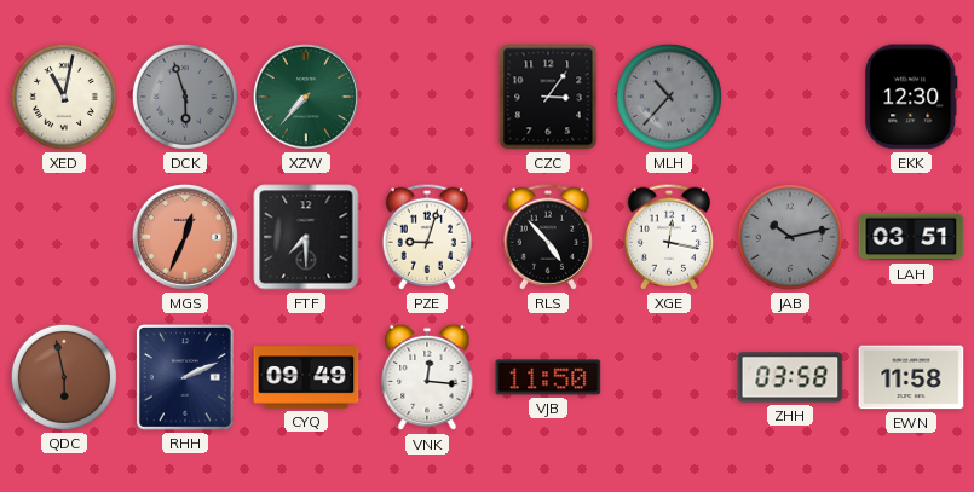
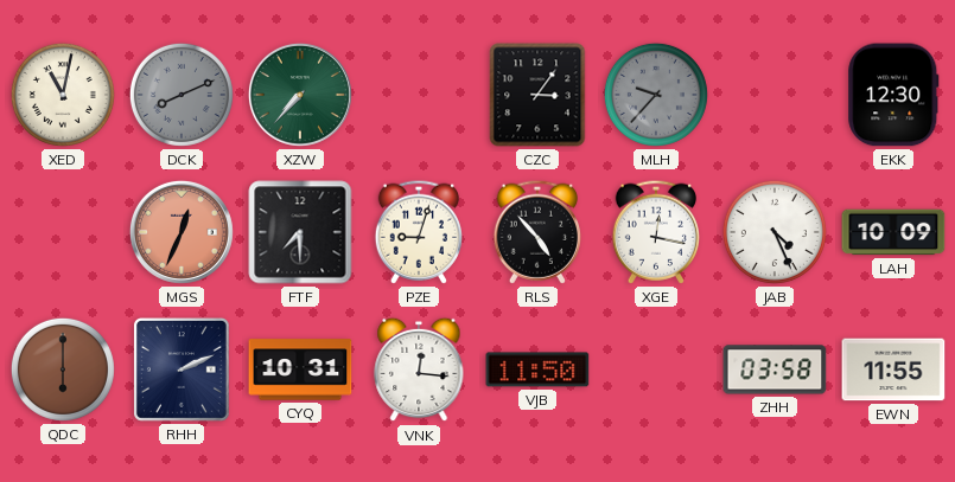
DCK: 5:57 -> 8:11
MLH: 10:37 -> 9:37
JAB: 10:13 -> 4:26
JAB dial: grey -> white
LAH: 03:51 -> 10:09
QDC: 5:58 -> 6:00
CYQ: 09:49 -> 10:31
EWN: 11:58 -> 11:55
